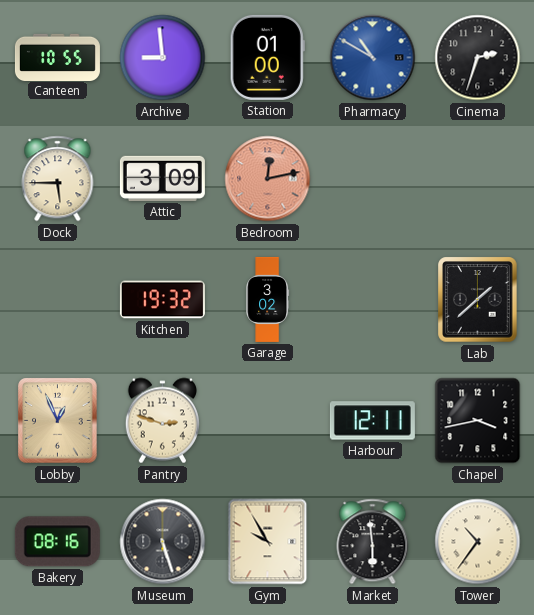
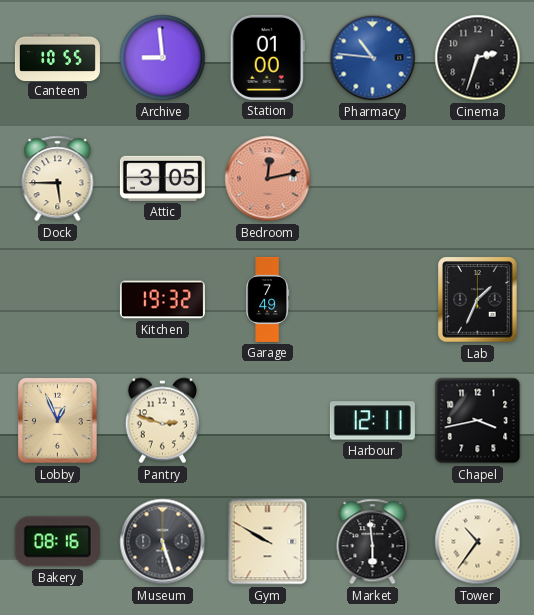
Pharmacy: 10:50 -> 10:46
Attic: 3:09 -> 3:05
Garage: 3:02 -> 7:49
Lab: 1:38 -> 1:34
Gym: 9:55 -> 9:50
